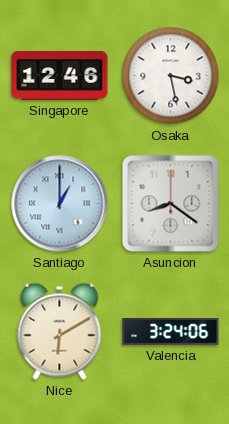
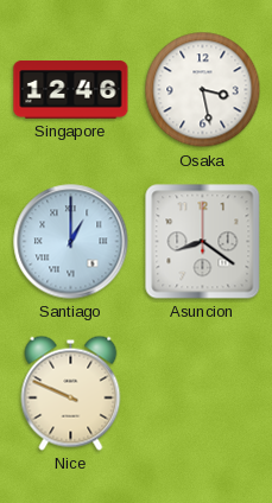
Nice: 6:10 -> 9:49
Valencia: 3:24 -> none
